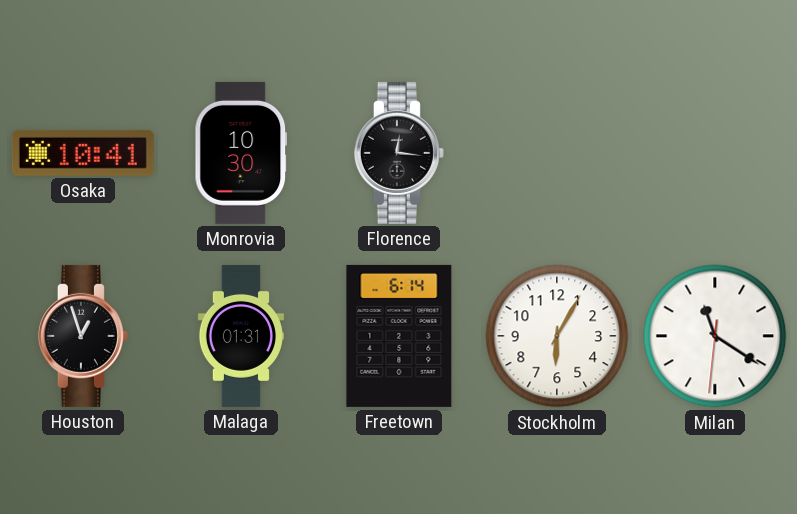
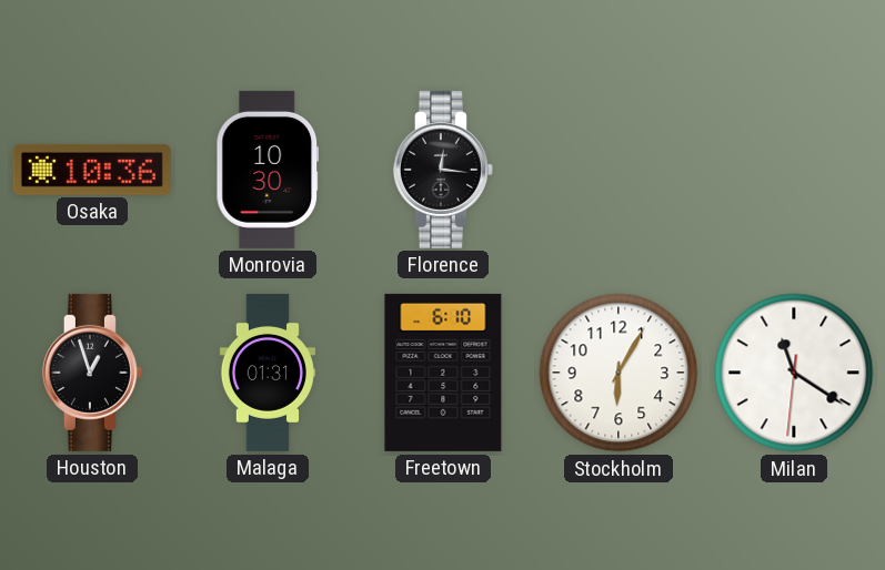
Osaka: 10:41 -> 10:36
Freetown: 6:14 -> 6:10
